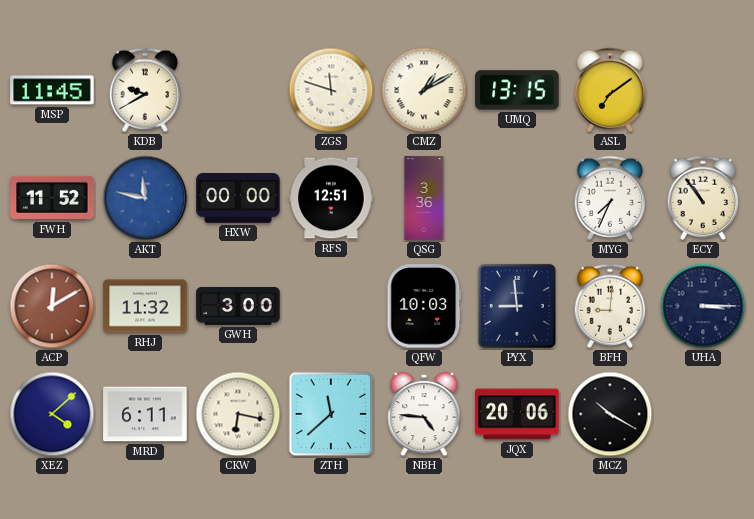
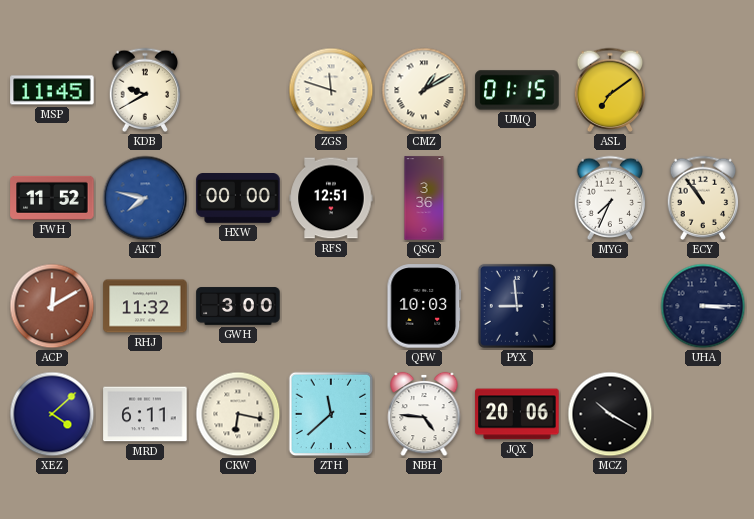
UMQ: 13:15 -> 01:15
AKT: 11:47 -> 7:47
BFH: 9:01 -> none
